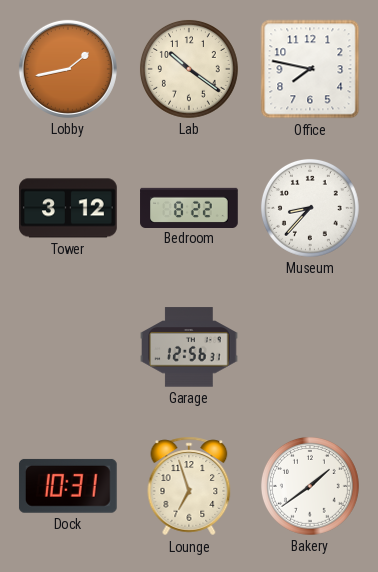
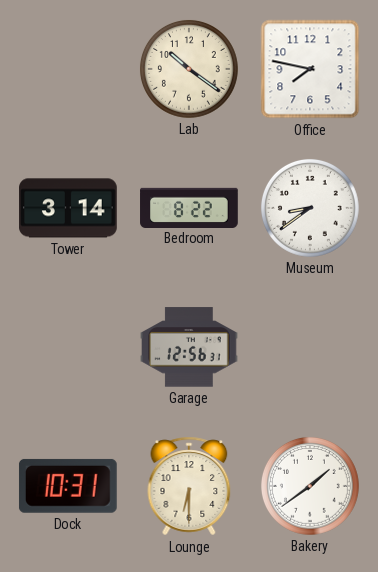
Lobby: 1:43 -> none
Tower: 3:12 -> 3:14
Museum: 8:37 -> 8:39
Lounge: 6:57 -> 6:30
